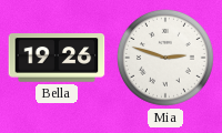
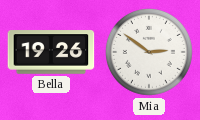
Mia: 2:48 -> 2:51
